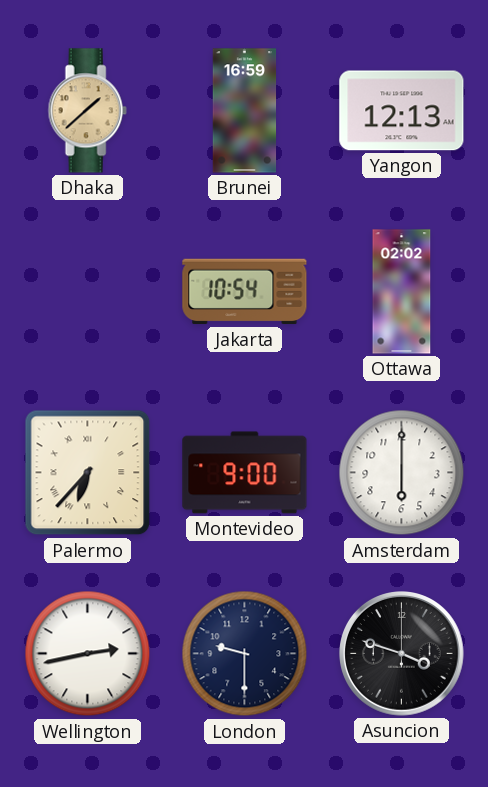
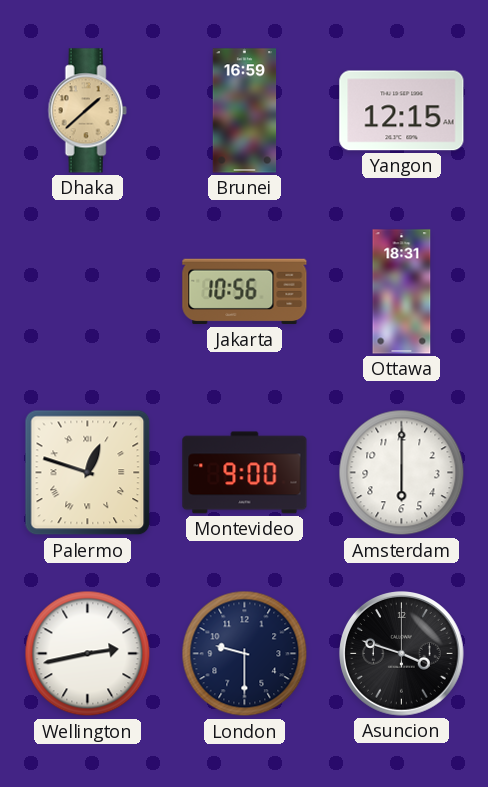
Yangon: 12:13 -> 12:15
Jakarta: 10:54 -> 10:56
Ottawa: 02:02 -> 18:31
Palermo: 6:37 -> 12:48
